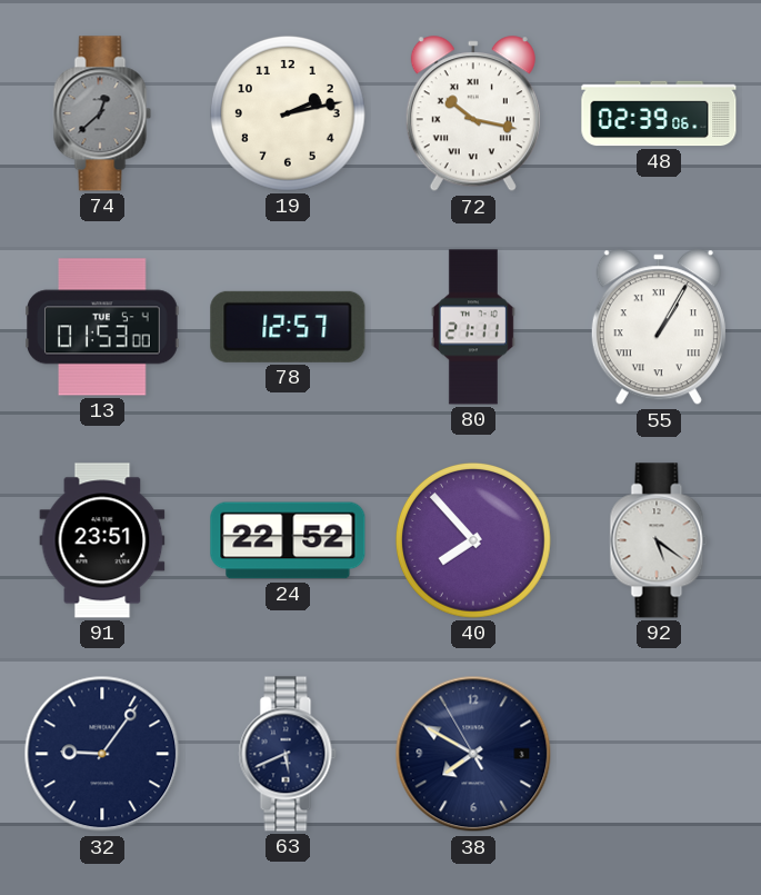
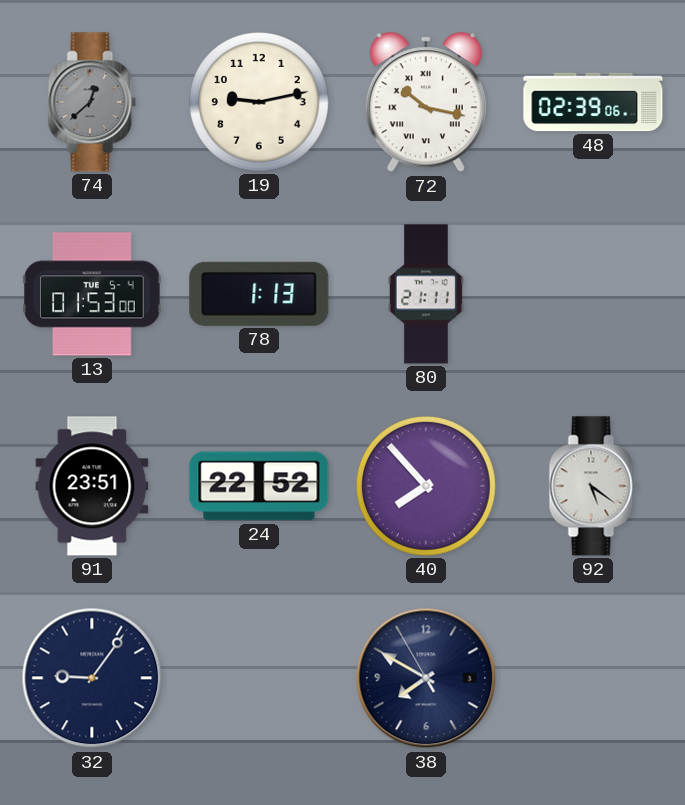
19: 2:13 -> 9:13
78: 12:57 -> 1:13
55: 1:05 -> none
63: 5:41 -> none
